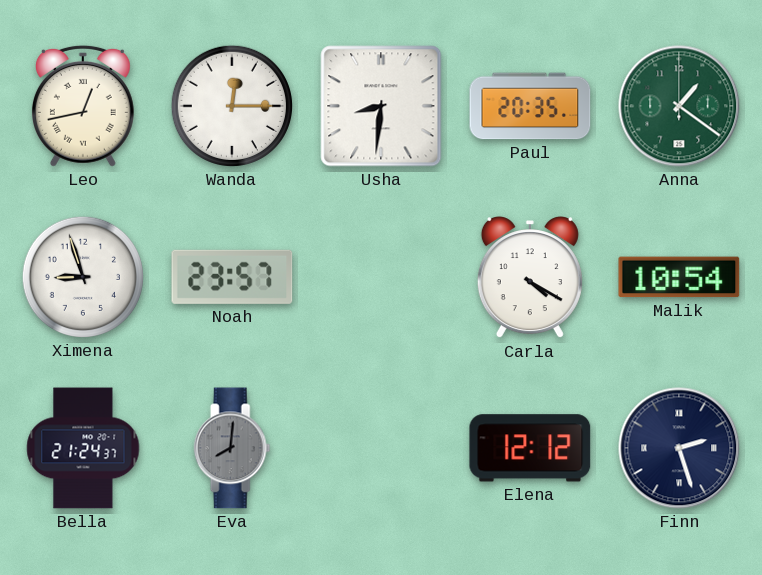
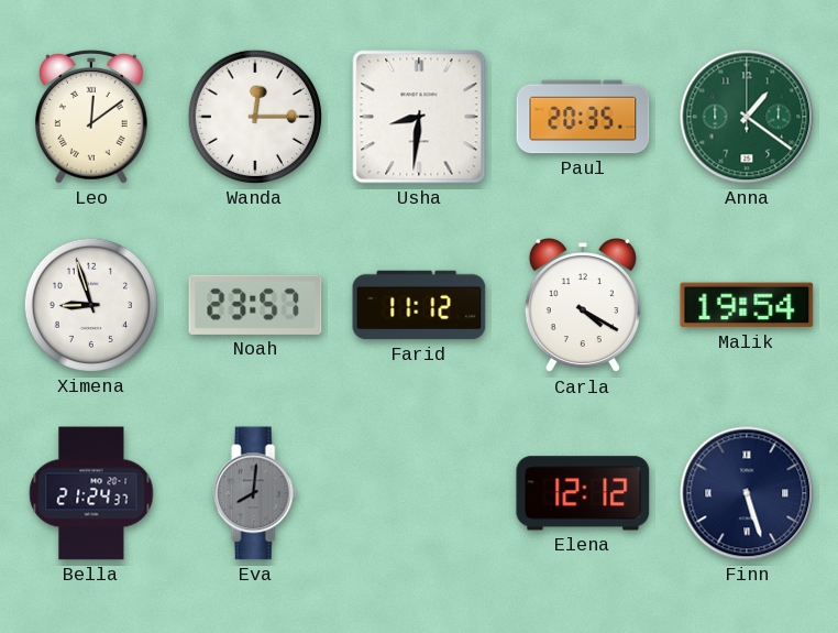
Leo: 12:43 -> 12:09
Farid: none -> 11:12
Malik: 10:54 -> 19:54
Finn: 2:27 -> 5:27
